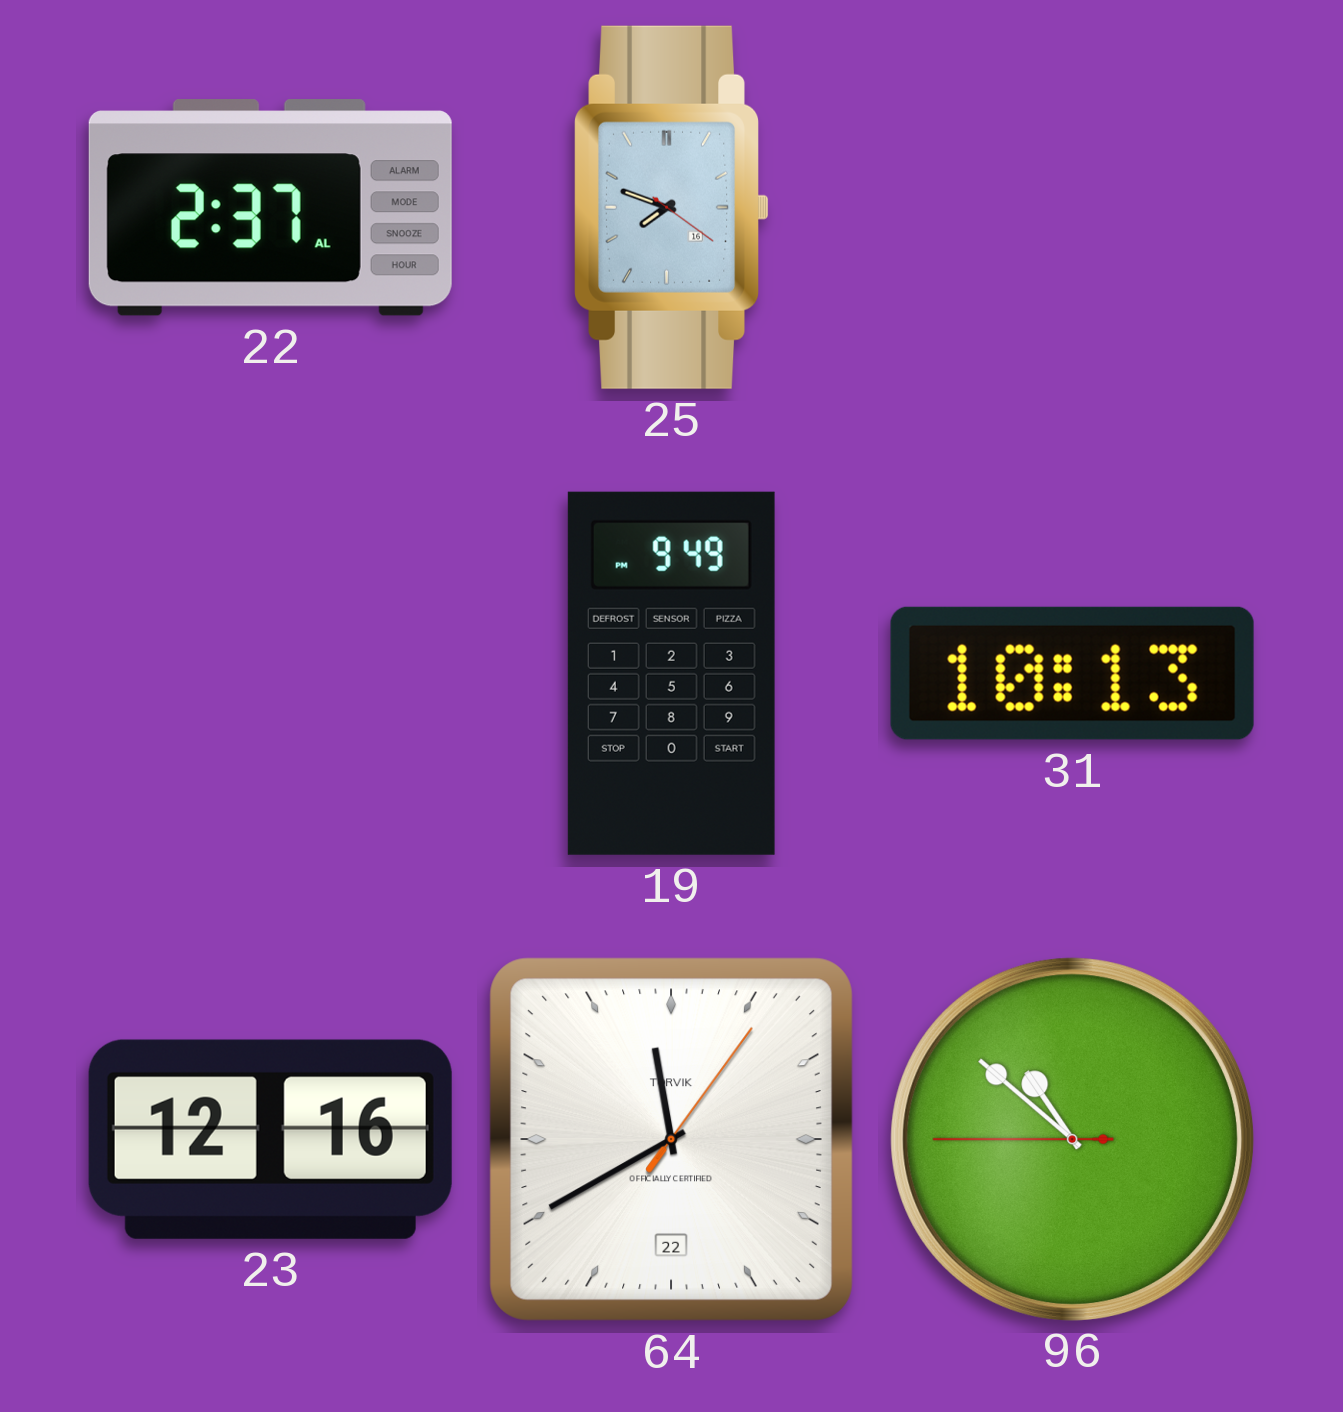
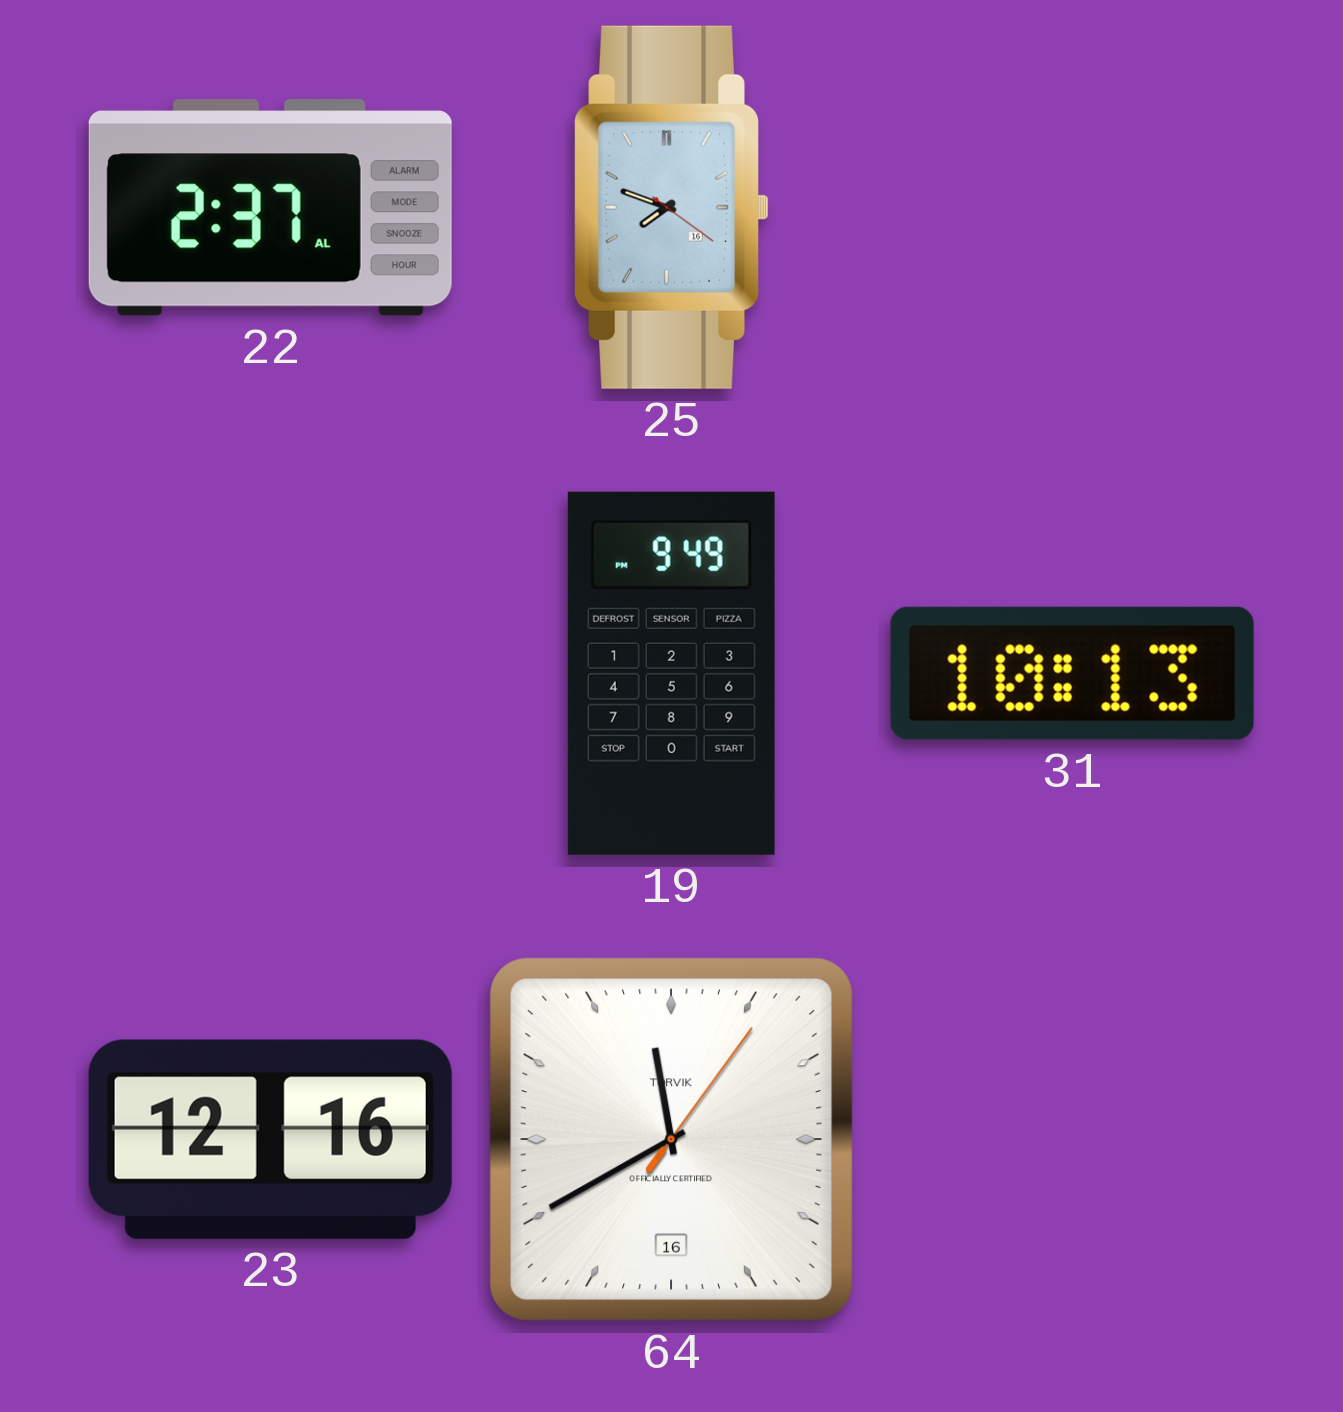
64 date: 22 -> 16
96: 10:51 -> none
